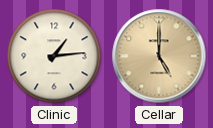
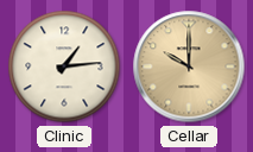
Cellar: 5:00 -> 10:00
